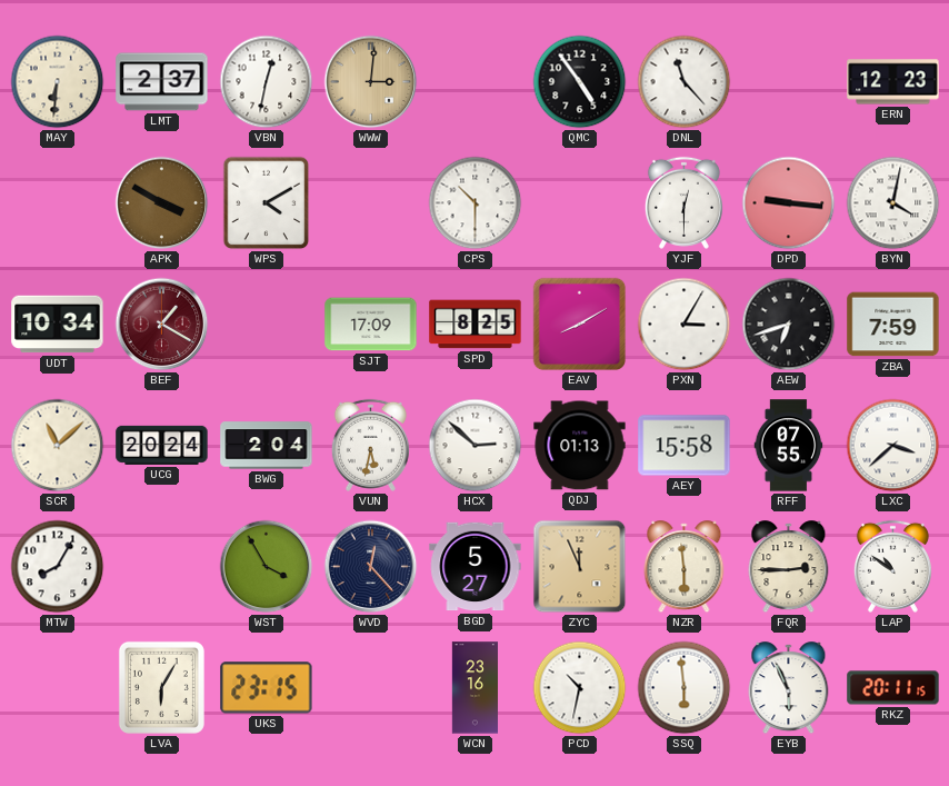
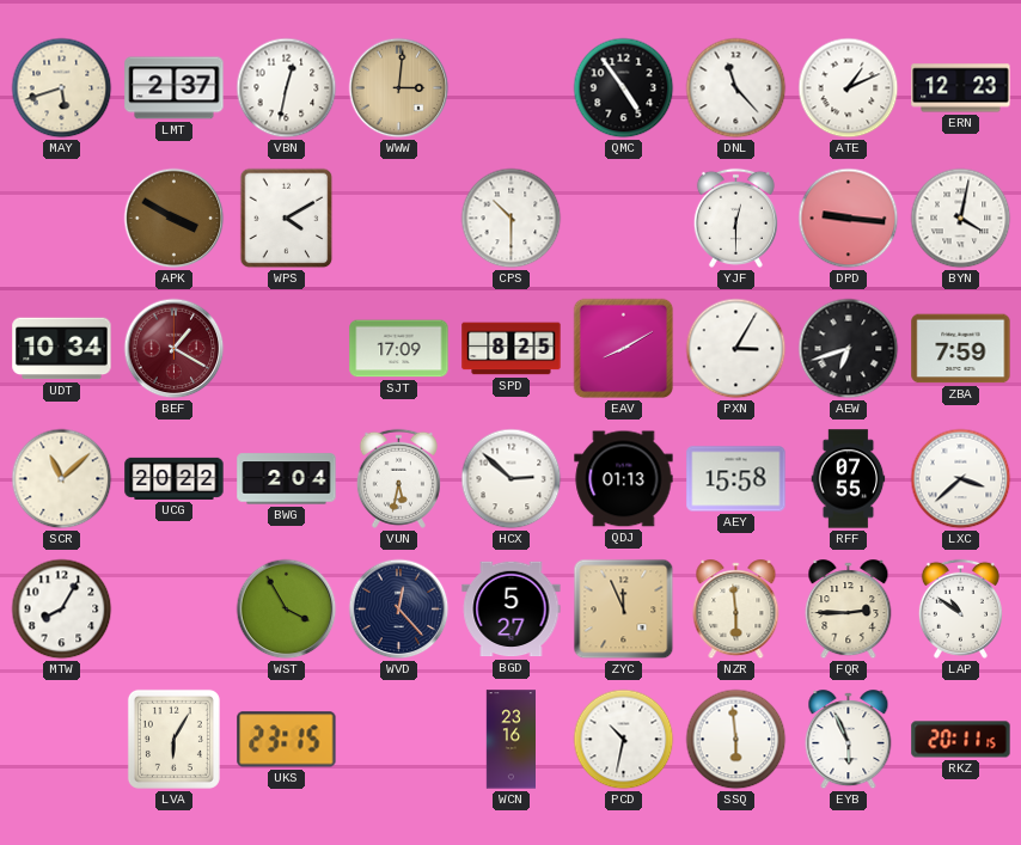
MAY: 6:31 -> 5:42
ATE: none -> 1:11
UCG: 20:24 -> 20:22
